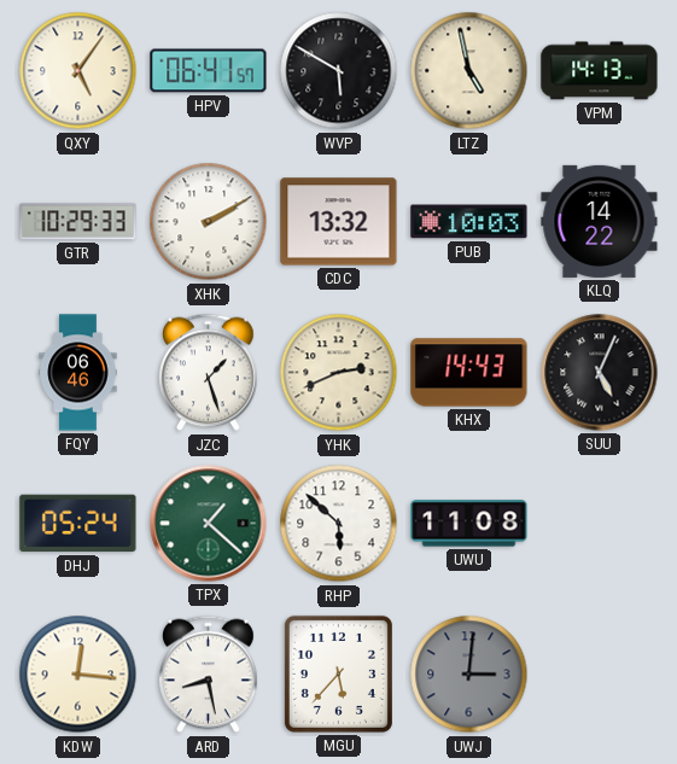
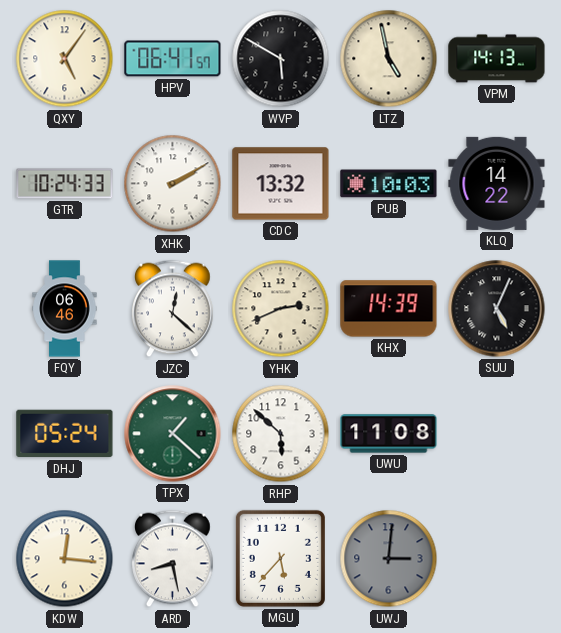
GTR: 10:29 -> 10:24
JZC: 1:27 -> 12:22
KHX: 14:43 -> 14:39
